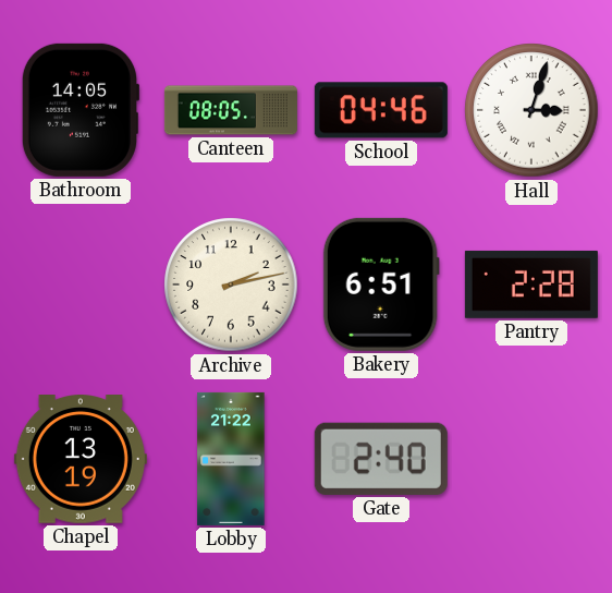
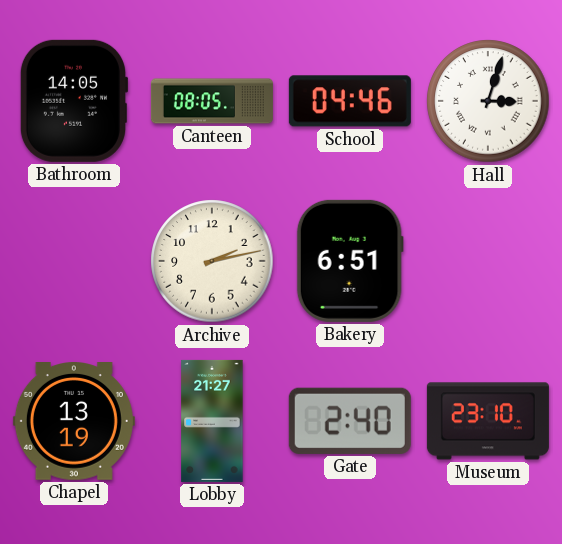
Pantry: 2:28 -> none
Lobby: 21:22 -> 21:27
Museum: none -> 23:10
